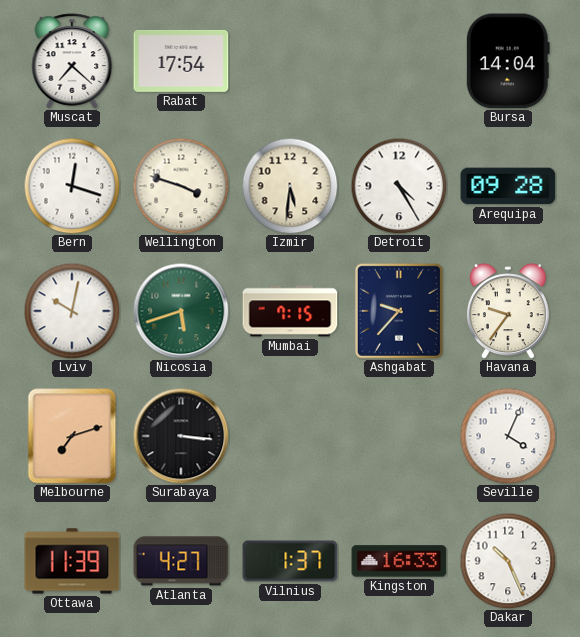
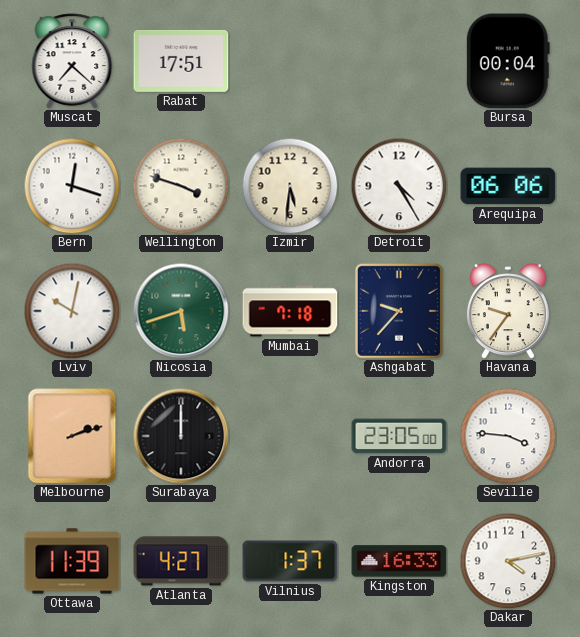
Rabat: 17:54 -> 17:51
Bursa: 14:04 -> 00:04
Arequipa: 09:28 -> 06:06
Mumbai: 7:15 -> 7:18
Melbourne: 7:12 -> 2:12
Surabaya: 3:16 -> 12:00
Andorra: none -> 23:05
Seville: 4:04 -> 3:46
Dakar: 10:26 -> 4:13
